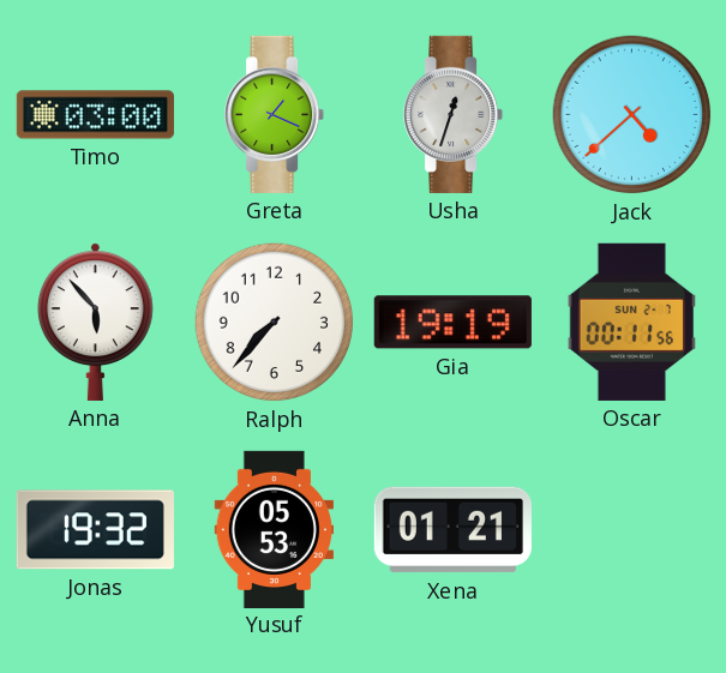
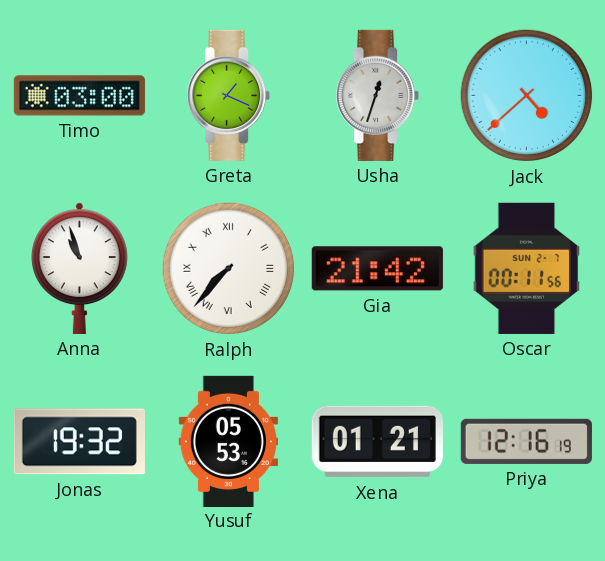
Anna: 5:53 -> 10:57
Ralph numerals: Arabic -> Roman
Gia: 19:19 -> 21:42
Priya: none -> 12:16
